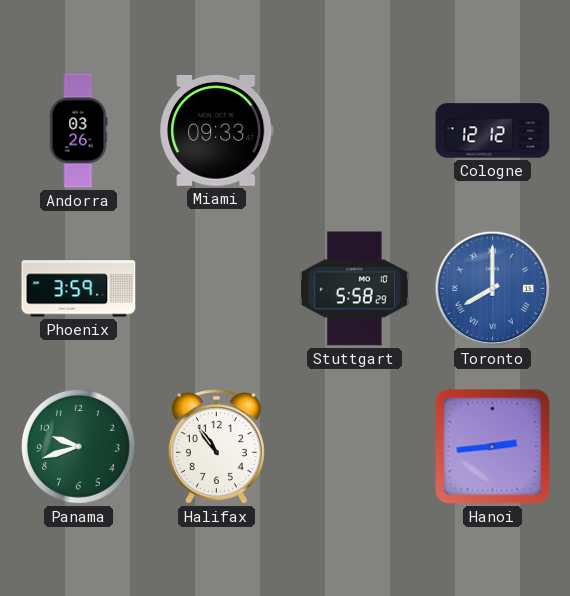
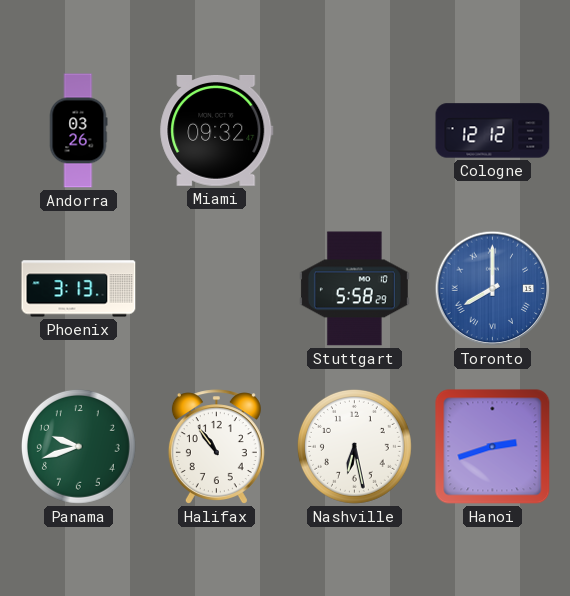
Miami: 09:33 -> 09:32
Phoenix: 3:59 -> 3:13
Nashville: none -> 6:28
Hanoi: 2:44 -> 2:42
